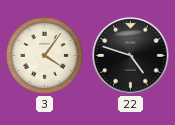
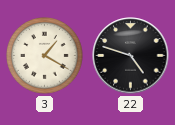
3: 4:06 -> 1:20
